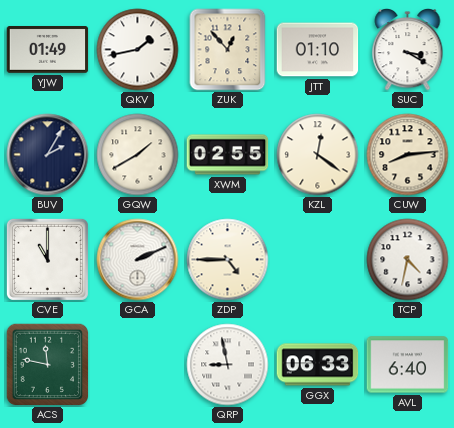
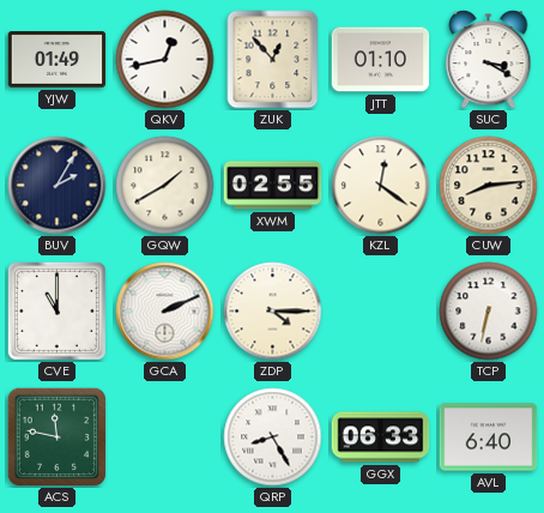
QKV: 1:43 -> 12:43
ZDP: 4:45 -> 4:15
TCP: 4:32 -> 6:32
QRP: 8:58 -> 8:25
